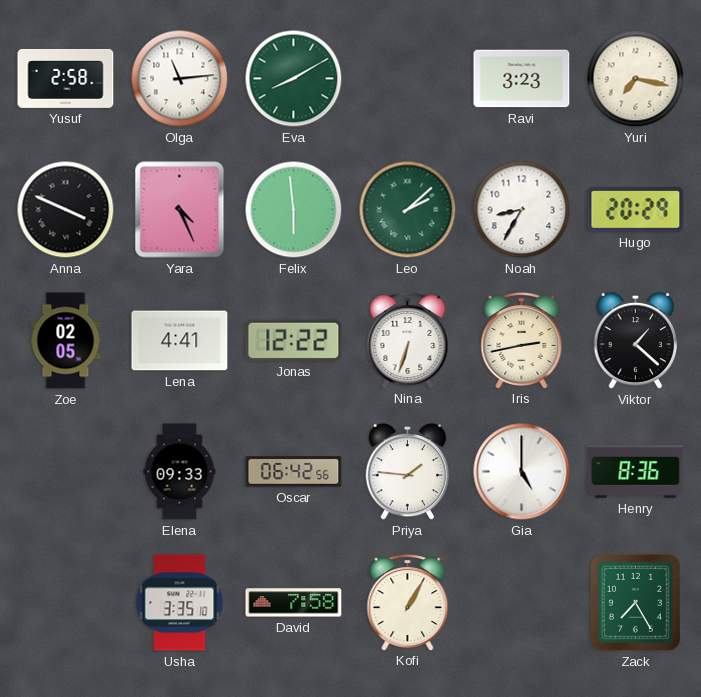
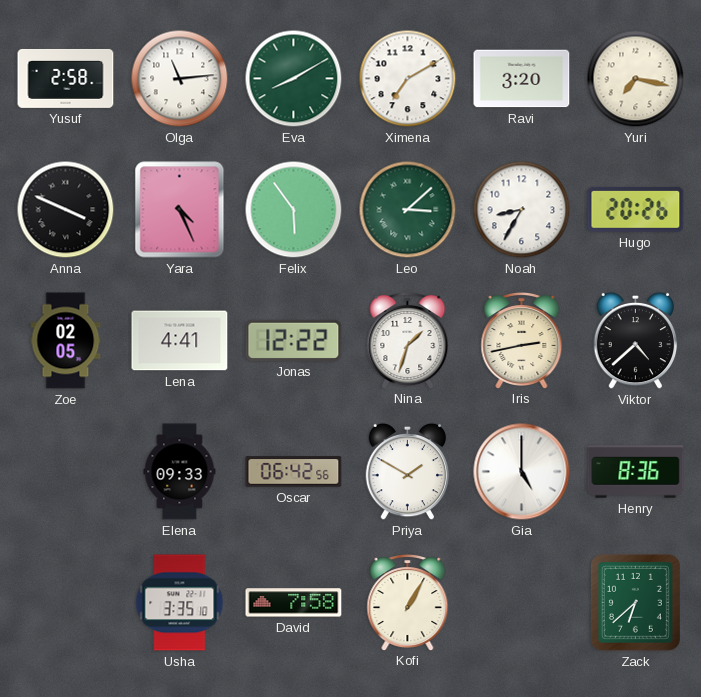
Ximena: none -> 7:10
Ravi: 3:23 -> 3:20
Felix: 5:59 -> 5:54
Leo: 2:08 -> 3:08
Hugo: 20:29 -> 20:26
Nina: 6:33 -> 1:33
Viktor: 1:22 -> 4:38
Priya: 1:46 -> 1:50
Zack: 7:25 -> 6:38
